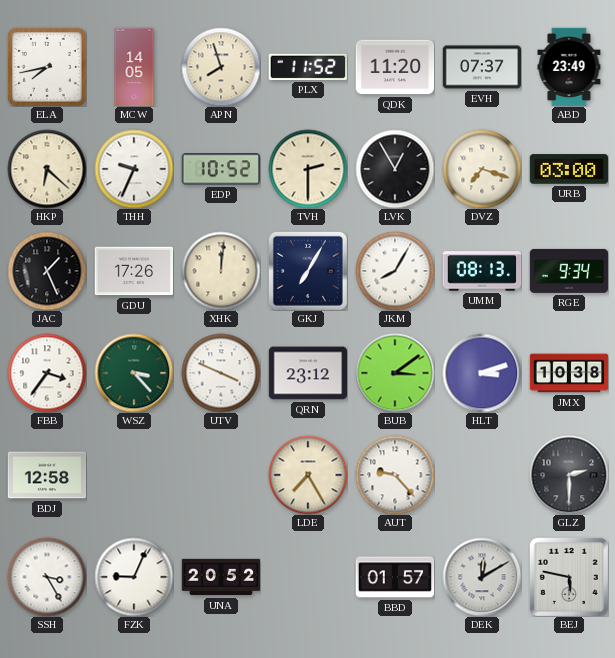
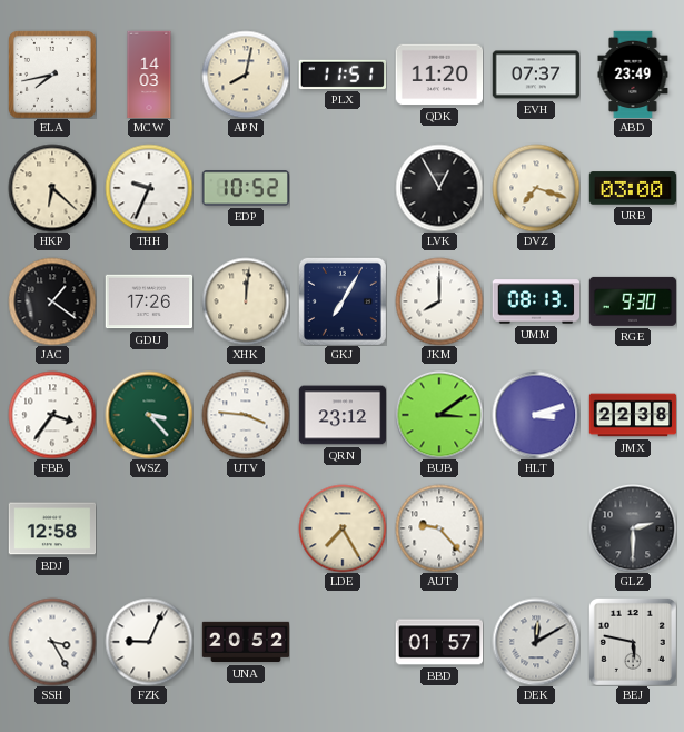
MCW: 14:05 -> 14:03
APN: 7:57 -> 8:02
PLX: 11:52 -> 11:51
TVH: 2:30 -> none
JAC: 1:26 -> 1:21
JKM: 8:05 -> 8:00
RGE: 9:34 -> 9:30
UTV: 3:49 -> 3:46
JMX: 10:38 -> 22:38
